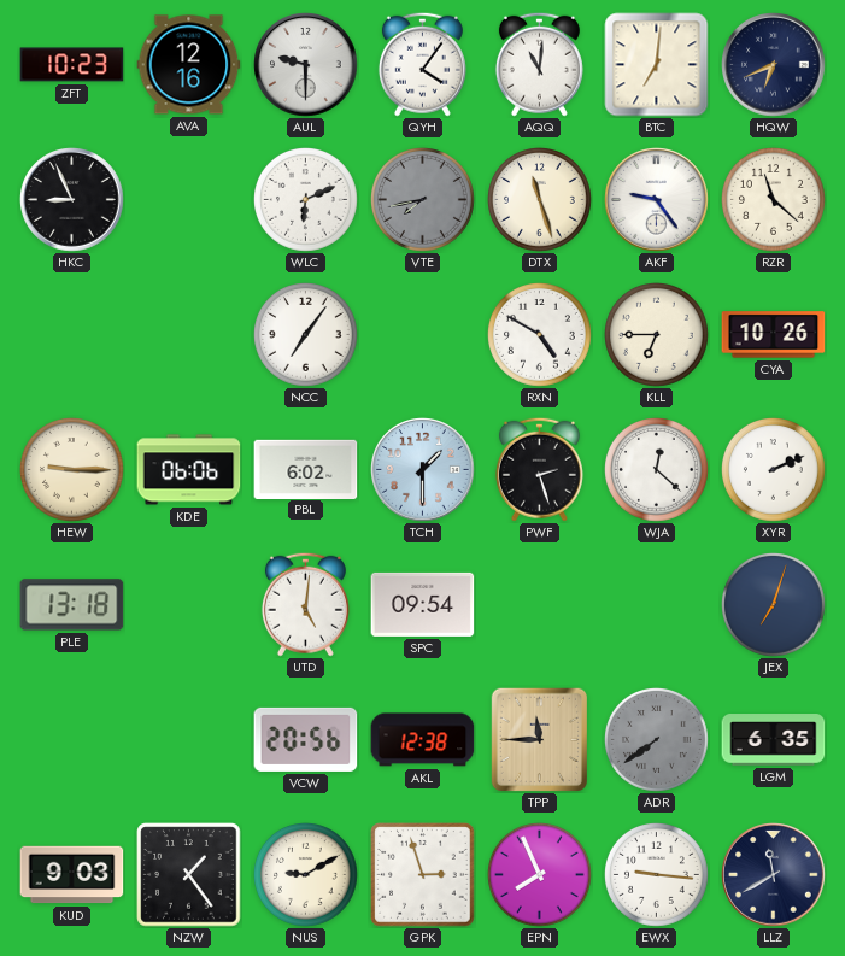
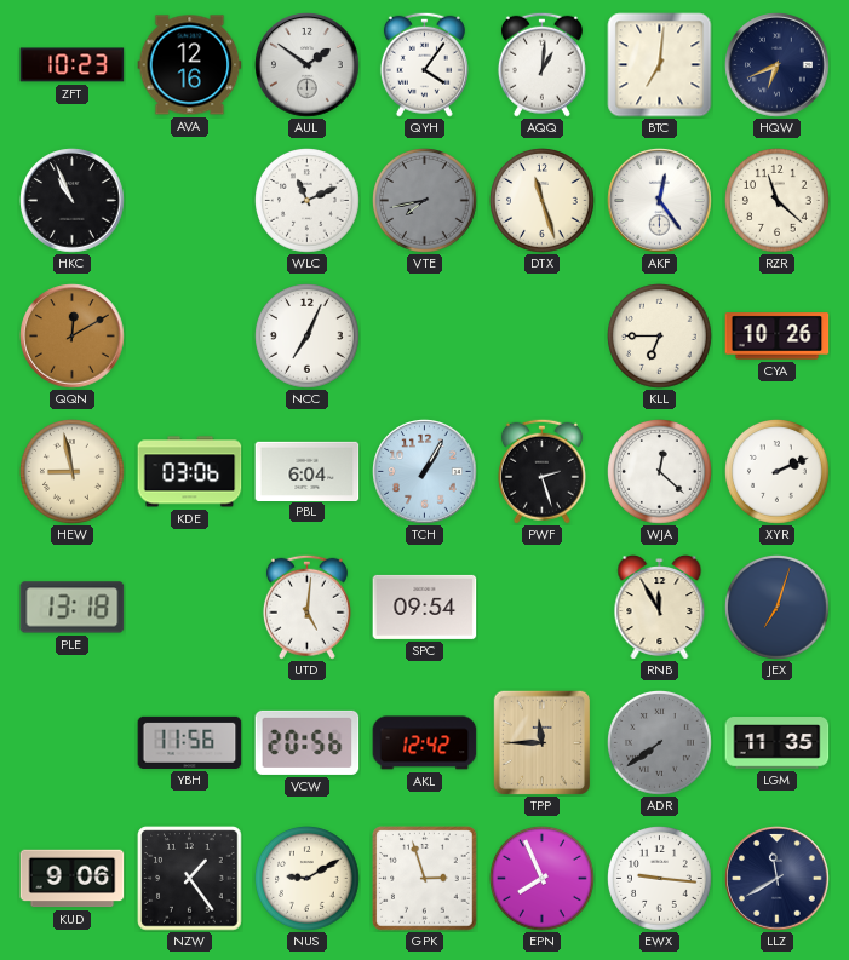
AUL: 9:30 -> 1:51
AQQ: 11:01 -> 1:01
HKC: 8:56 -> 10:56
WLC: 6:11 -> 11:11
AKF: 9:24 -> 12:24
QQN: none -> 12:10
NCC: 7:06 -> 7:04
RXN: 4:50 -> none
HEW: 9:15 -> 8:58
KDE: 06:06 -> 03:06
PBL: 6:02 -> 6:04
TCH: 1:30 -> 1:05
RNB: none -> 11:55
YBH: none -> 11:56
AKL: 12:38 -> 12:42
LGM: 6:35 -> 11:35
KUD: 9:03 -> 9:06
